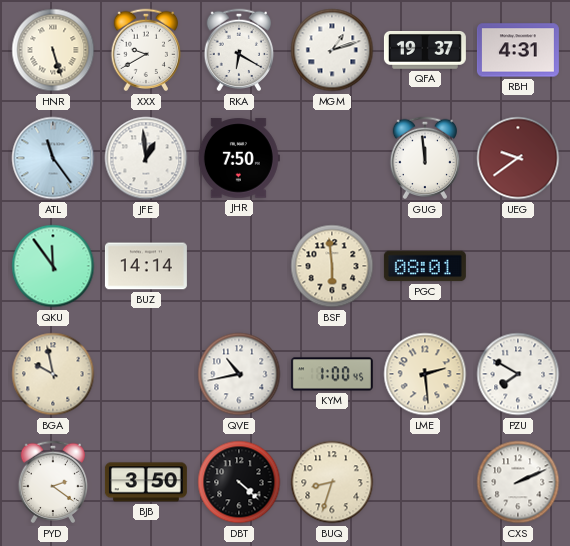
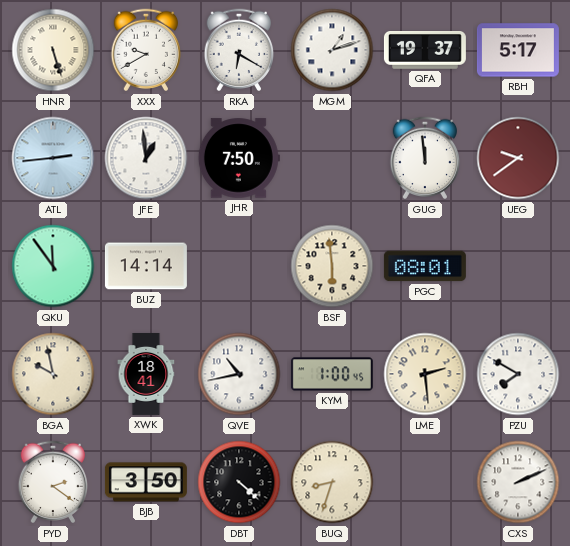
RBH: 4:31 -> 5:17
ATL: 11:24 -> 2:44
XWK: none -> 18:41
